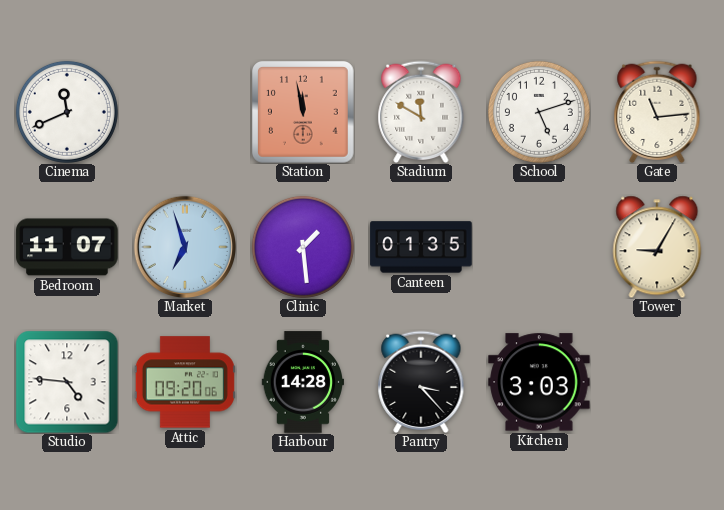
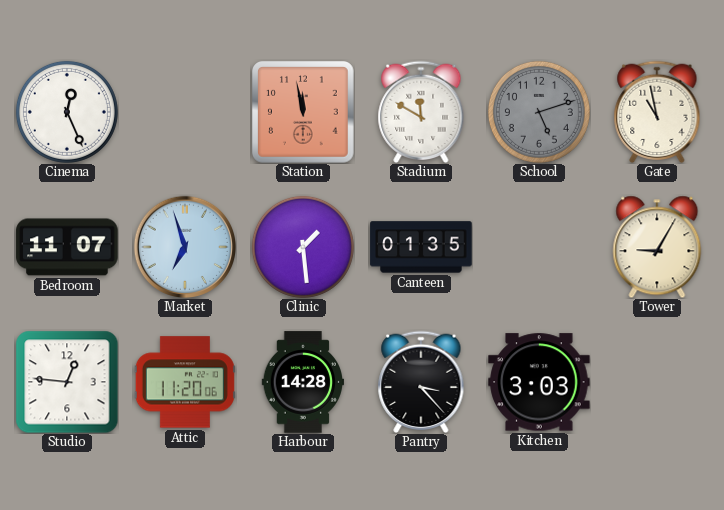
Cinema: 11:41 -> 12:26
School dial: white -> grey
Gate: 11:14 -> 10:58
Studio: 4:46 -> 12:46
Attic: 09:20 -> 11:20
